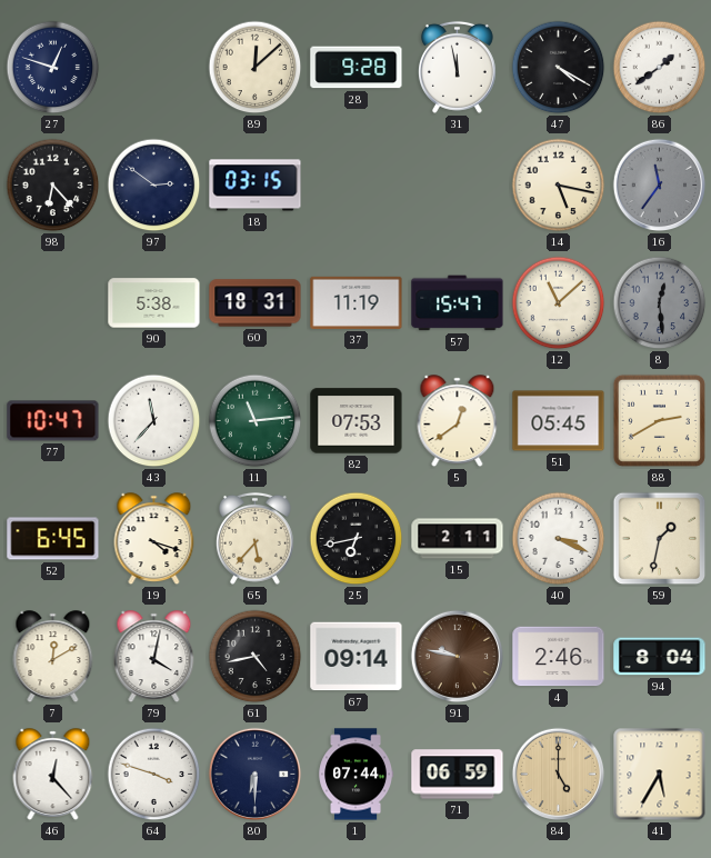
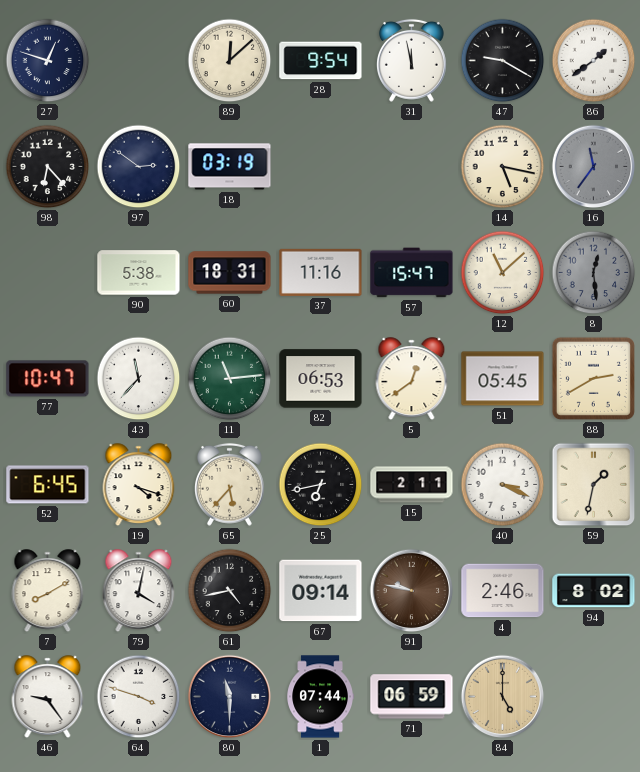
28: 9:28 -> 9:54
47: 4:20 -> 9:20
18: 03:15 -> 03:19
37: 11:19 -> 11:16
82: 07:53 -> 06:53
7: 12:10 -> 8:10
94: 8:04 -> 8:02
46: 12:23 -> 9:24
80: 6:30 -> 11:30
41: 5:35 -> none
